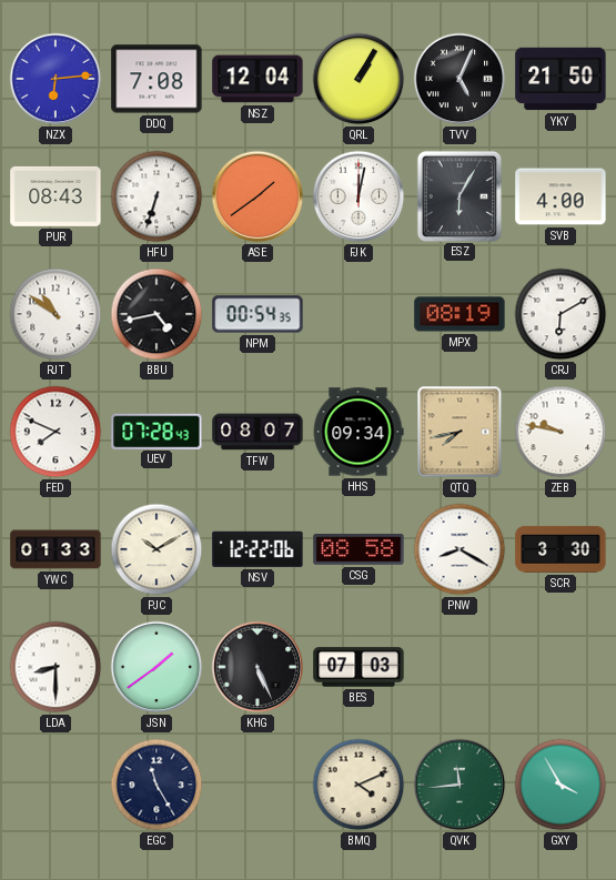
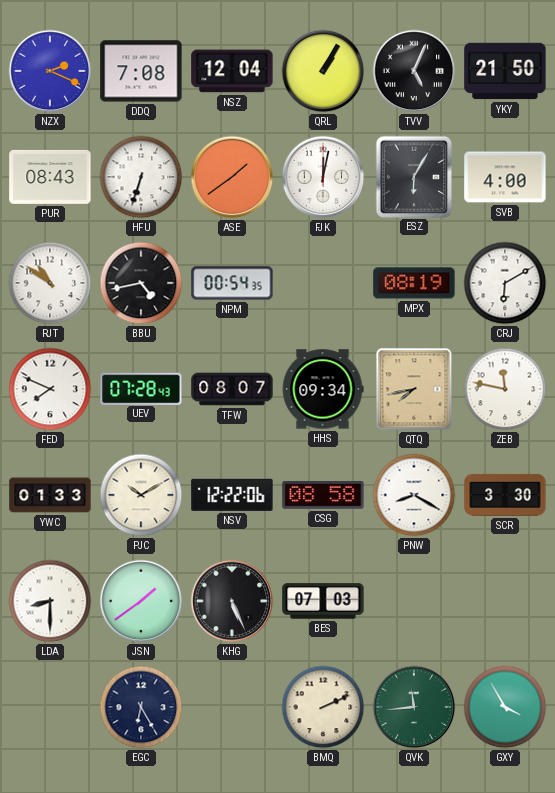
NZX: 6:14 -> 2:19
ZEB: 9:47 -> 11:47
EGC: 11:25 -> 6:25
BMQ: 4:11 -> 2:11
